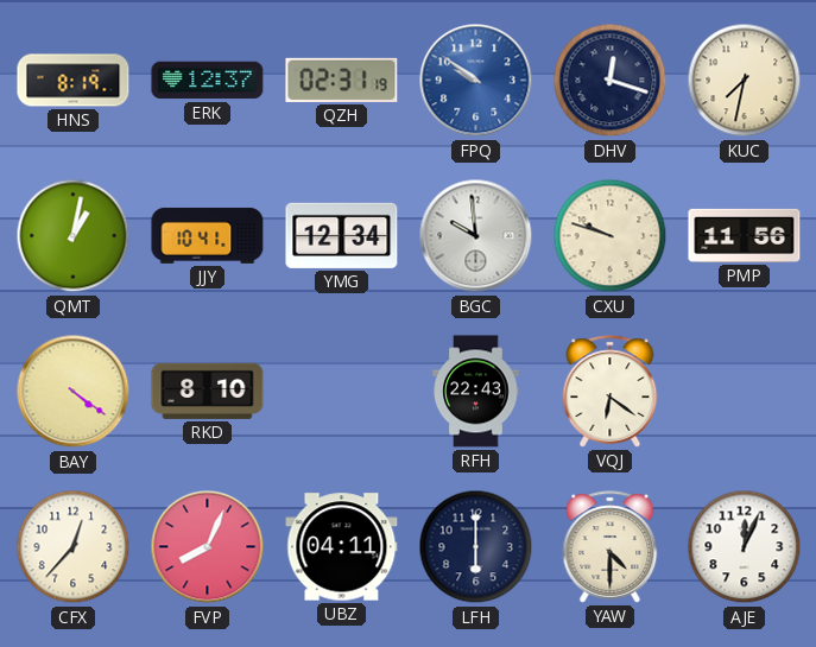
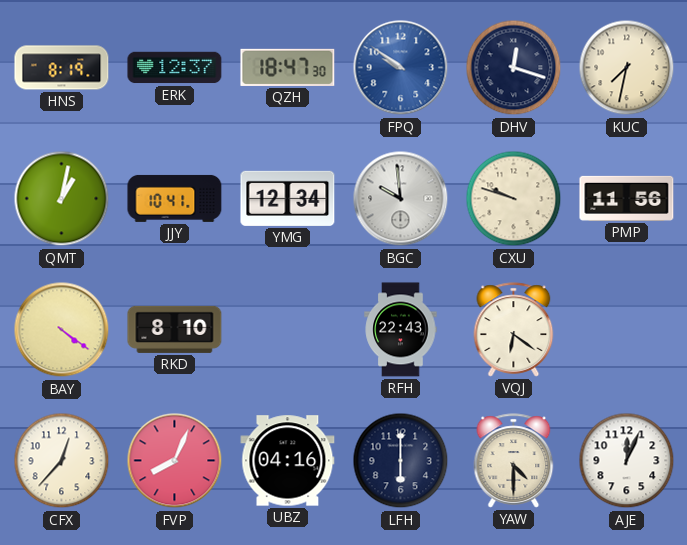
QZH: 02:31 -> 18:47
UBZ: 04:11 -> 04:16
